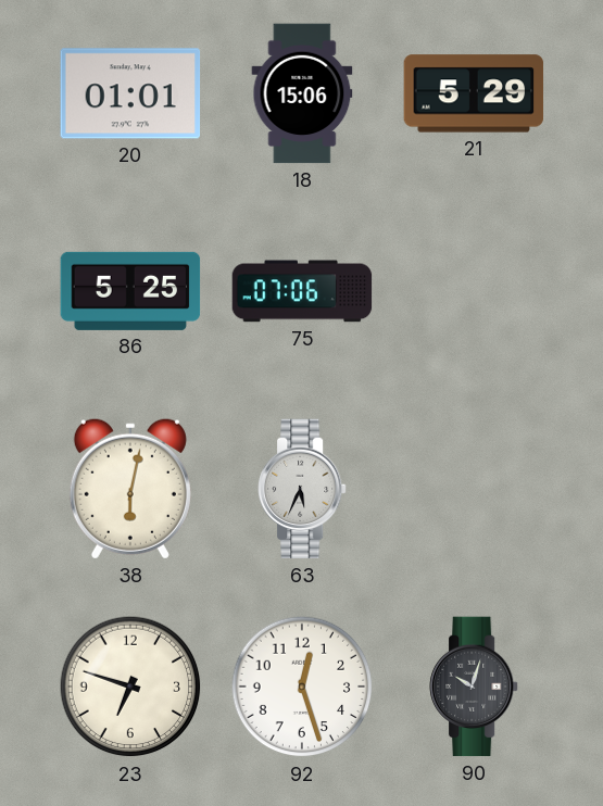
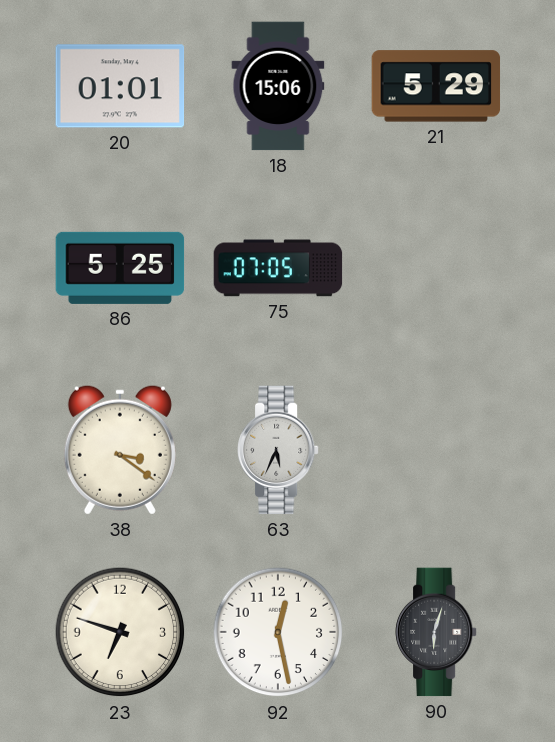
75: 07:06 -> 07:05
38: 6:02 -> 3:21
92: 12:27 -> 12:28
90: 10:03 -> 6:03
